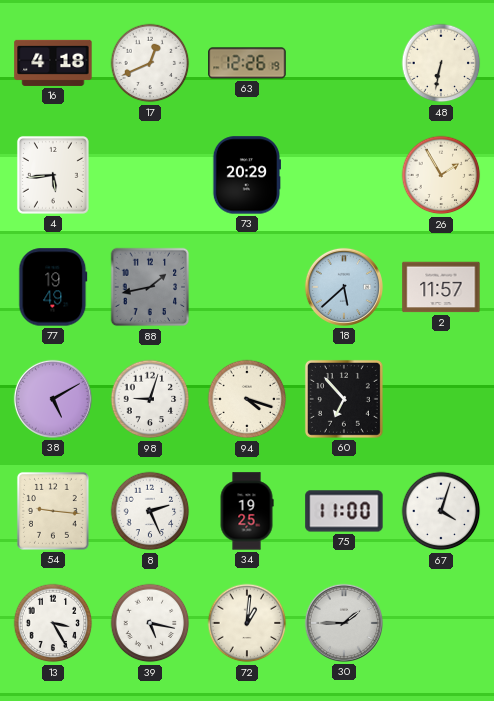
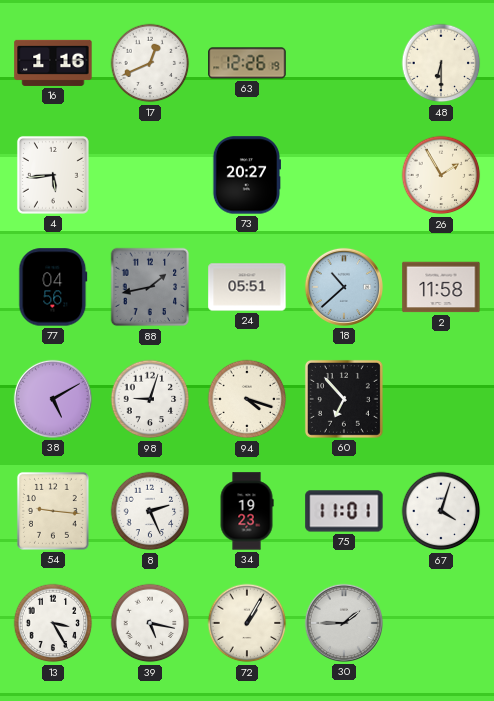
16: 4:18 -> 1:16
48: 6:32 -> 6:30
73: 20:29 -> 20:27
77: 19:49 -> 04:56
24: none -> 05:51
18: 5:38 -> 10:38
2: 11:57 -> 11:58
34: 19:25 -> 19:23
75: 11:00 -> 11:01
72: 1:01 -> 1:05
